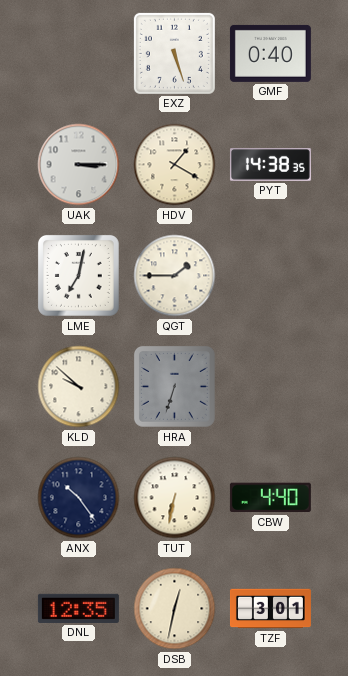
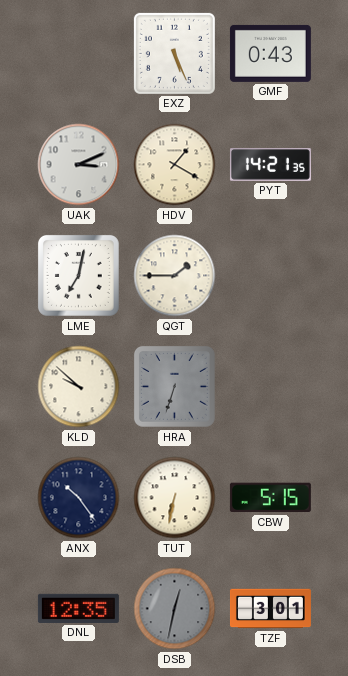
EXZ: 5:27 -> 5:26
GMF: 0:40 -> 0:43
UAK: 3:15 -> 3:11
PYT: 14:38 -> 14:21
CBW: 4:40 -> 5:15
DSB dial: cream -> grey
